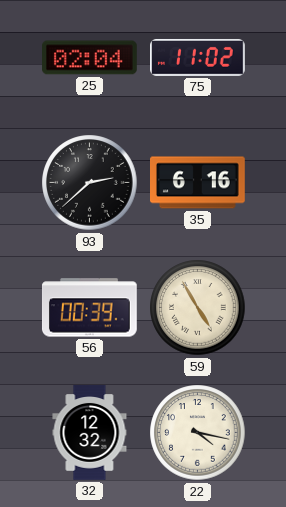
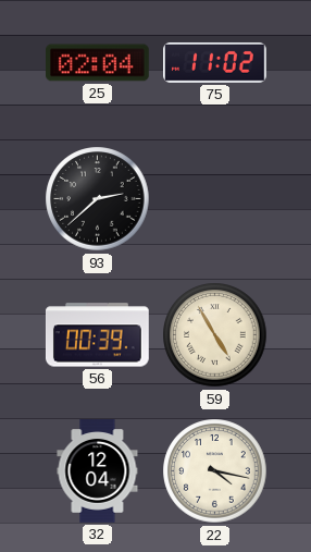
35: 6:16 -> none
32: 12:32 -> 12:04
